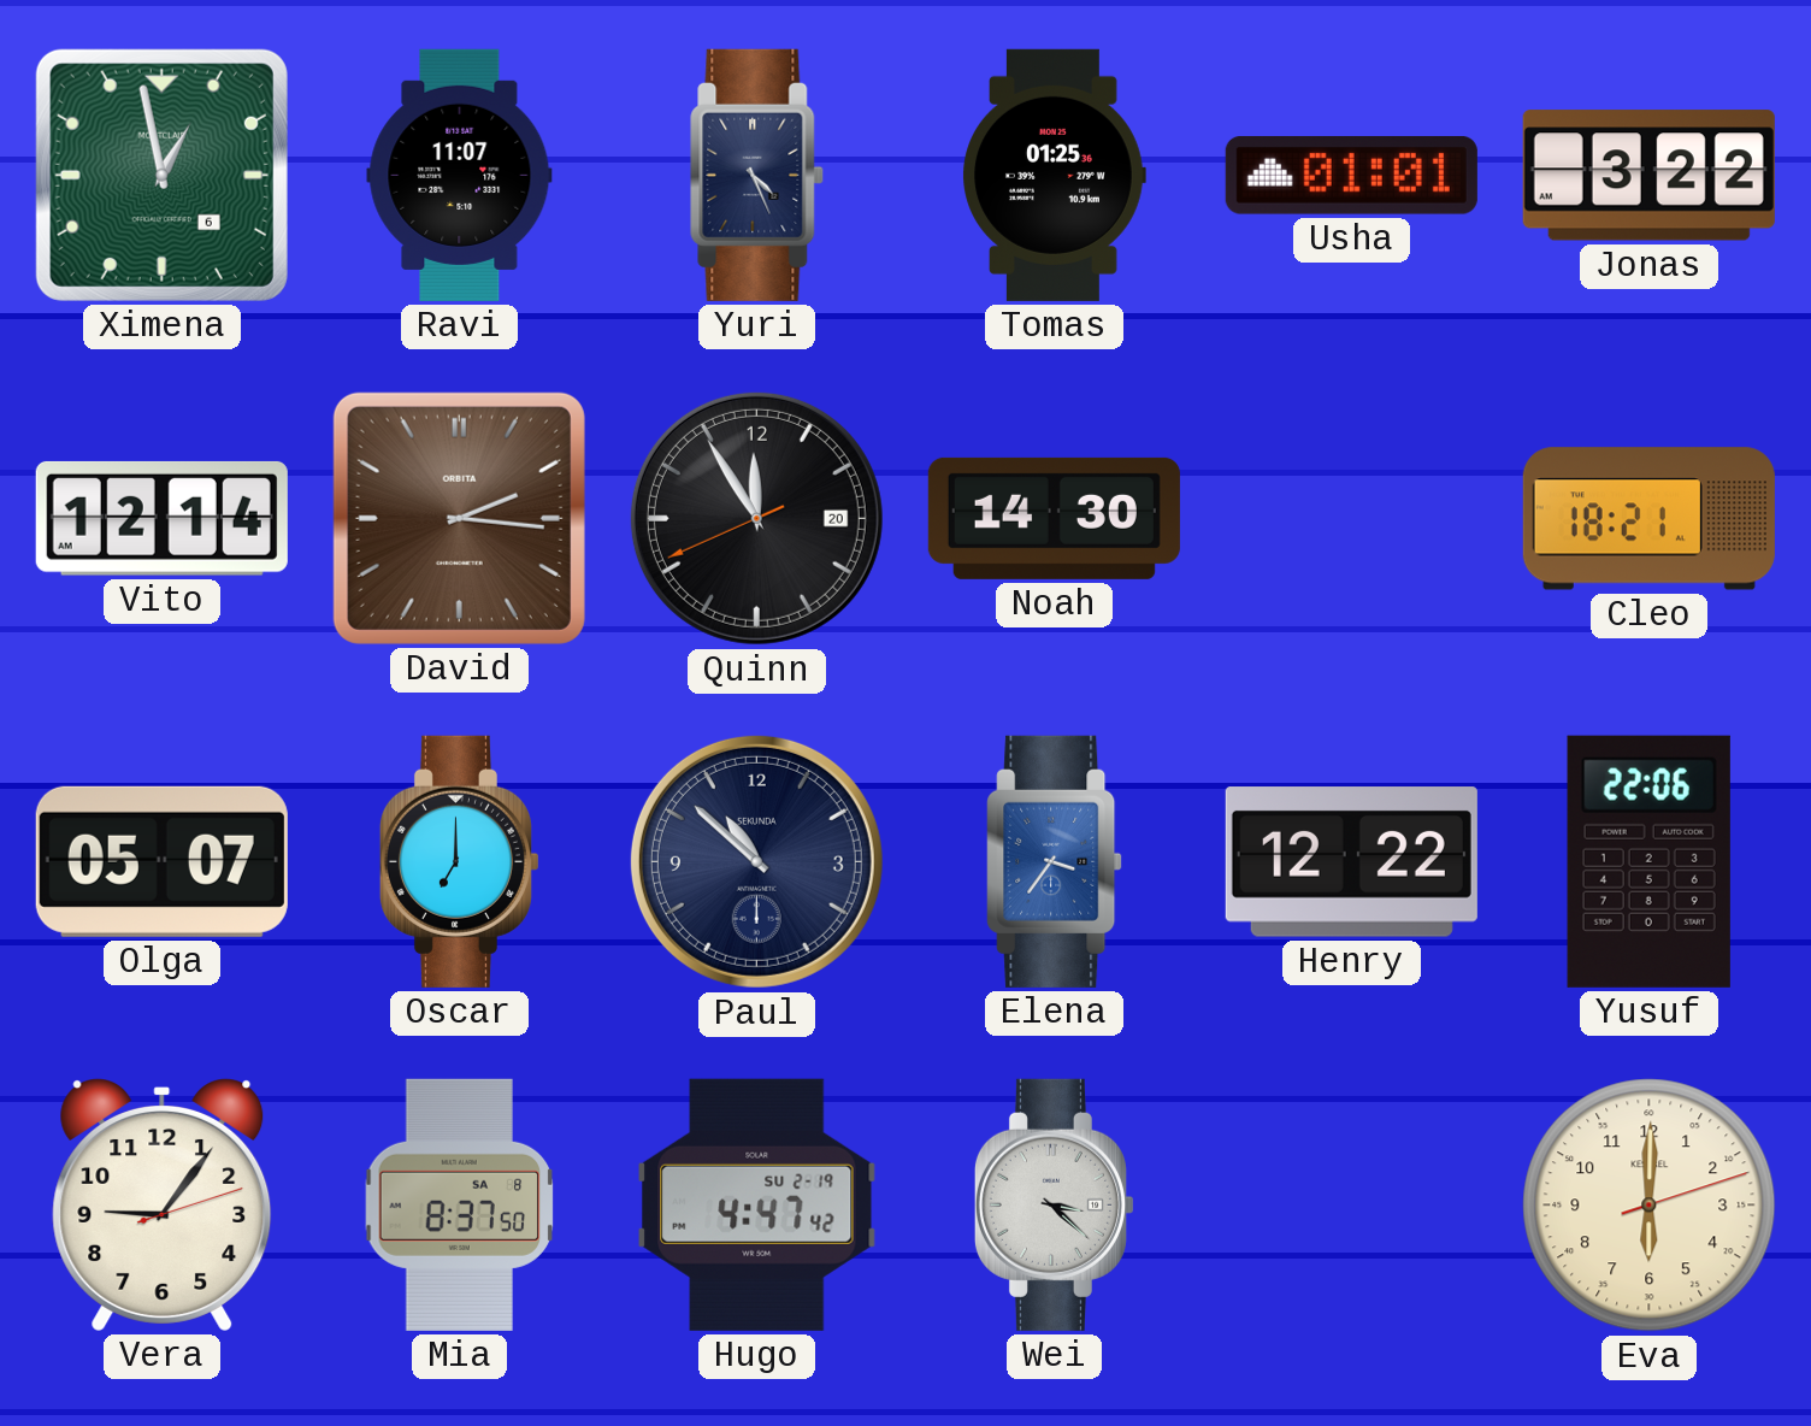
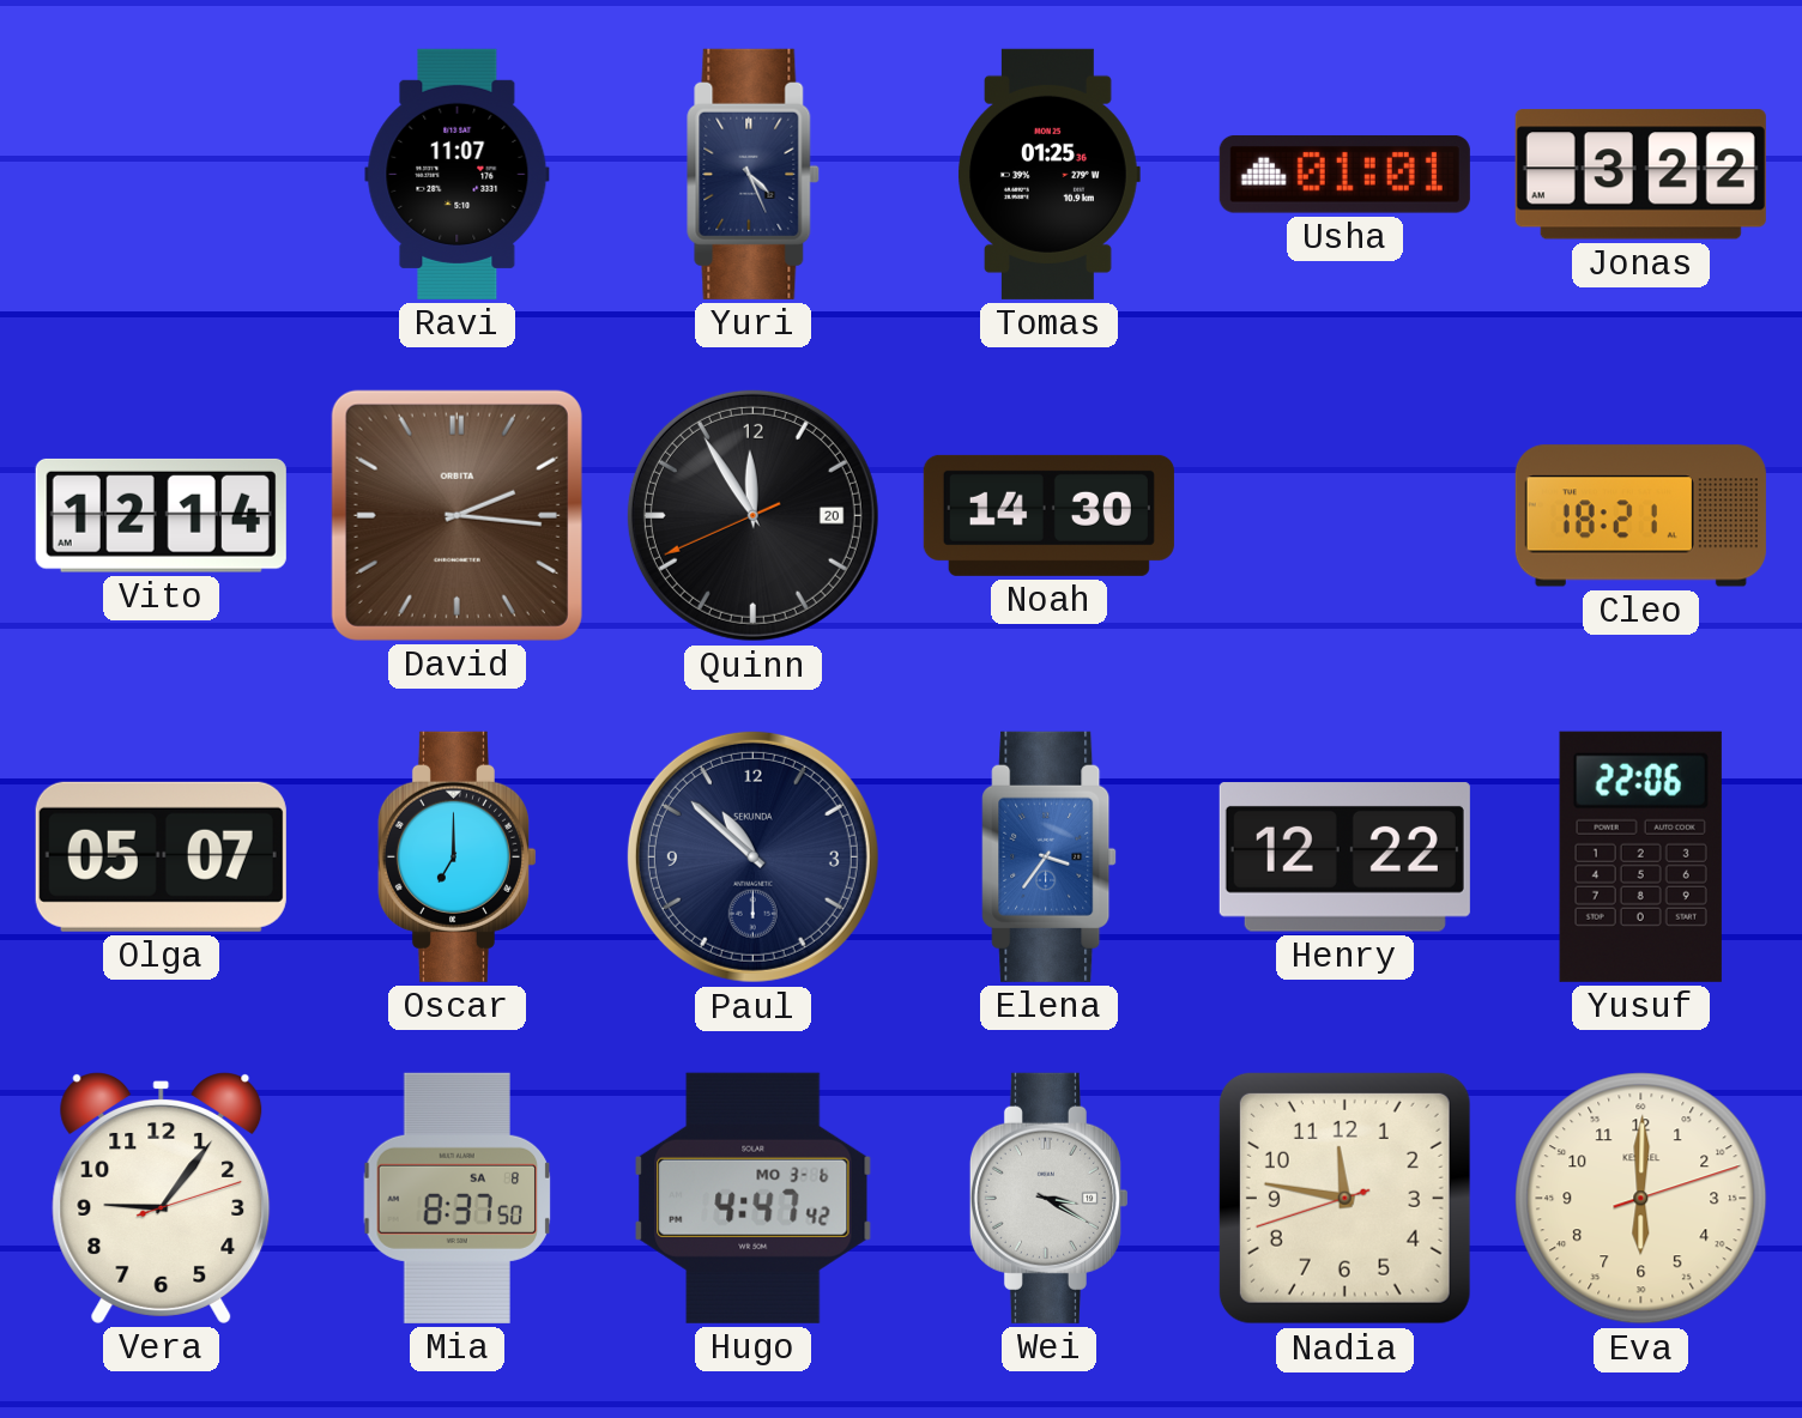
Ximena: 12:58 -> none
Hugo date: SU 2-19 -> MO 3-6
Wei: 3:22 -> 3:20
Nadia: none -> 11:46
